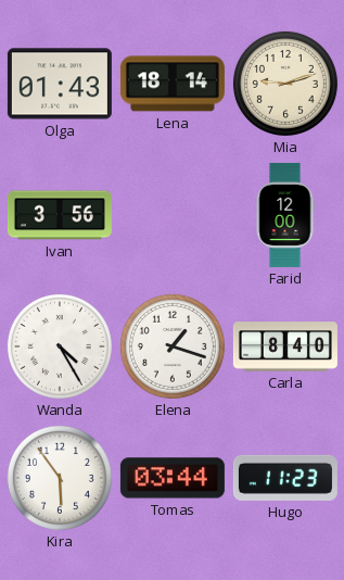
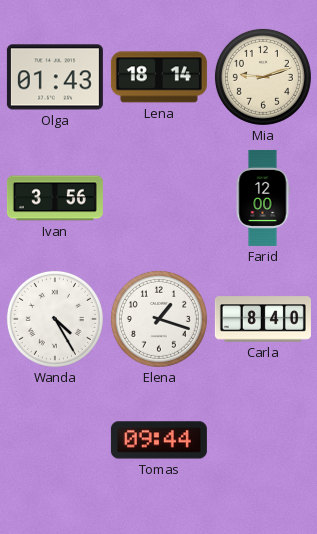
Kira: 5:54 -> none
Tomas: 03:44 -> 09:44
Hugo: 11:23 -> none
